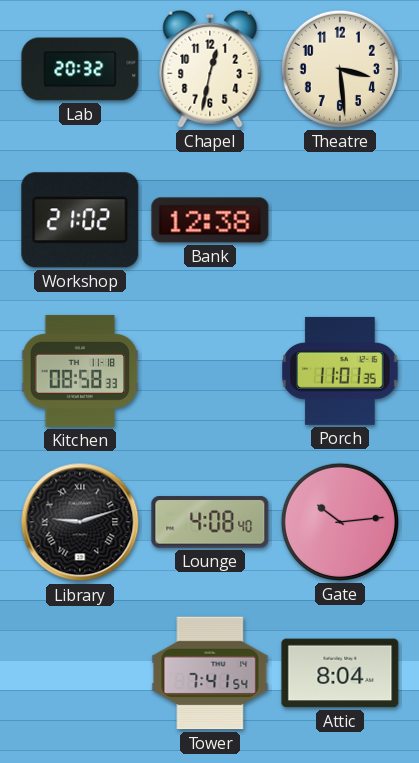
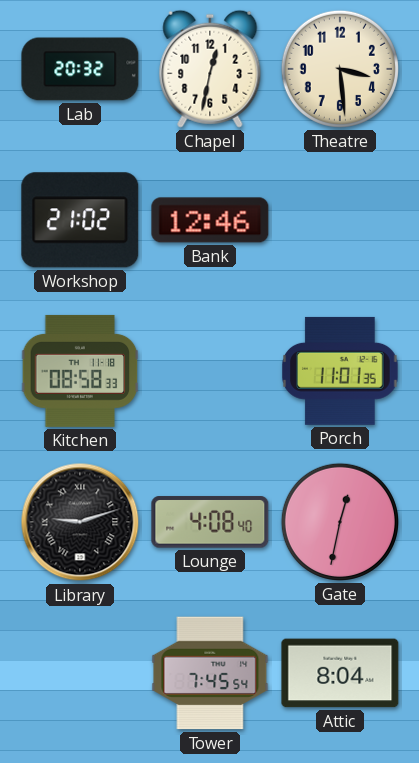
Bank: 12:38 -> 12:46
Gate: 10:14 -> 12:32
Tower: 7:41 -> 7:45
